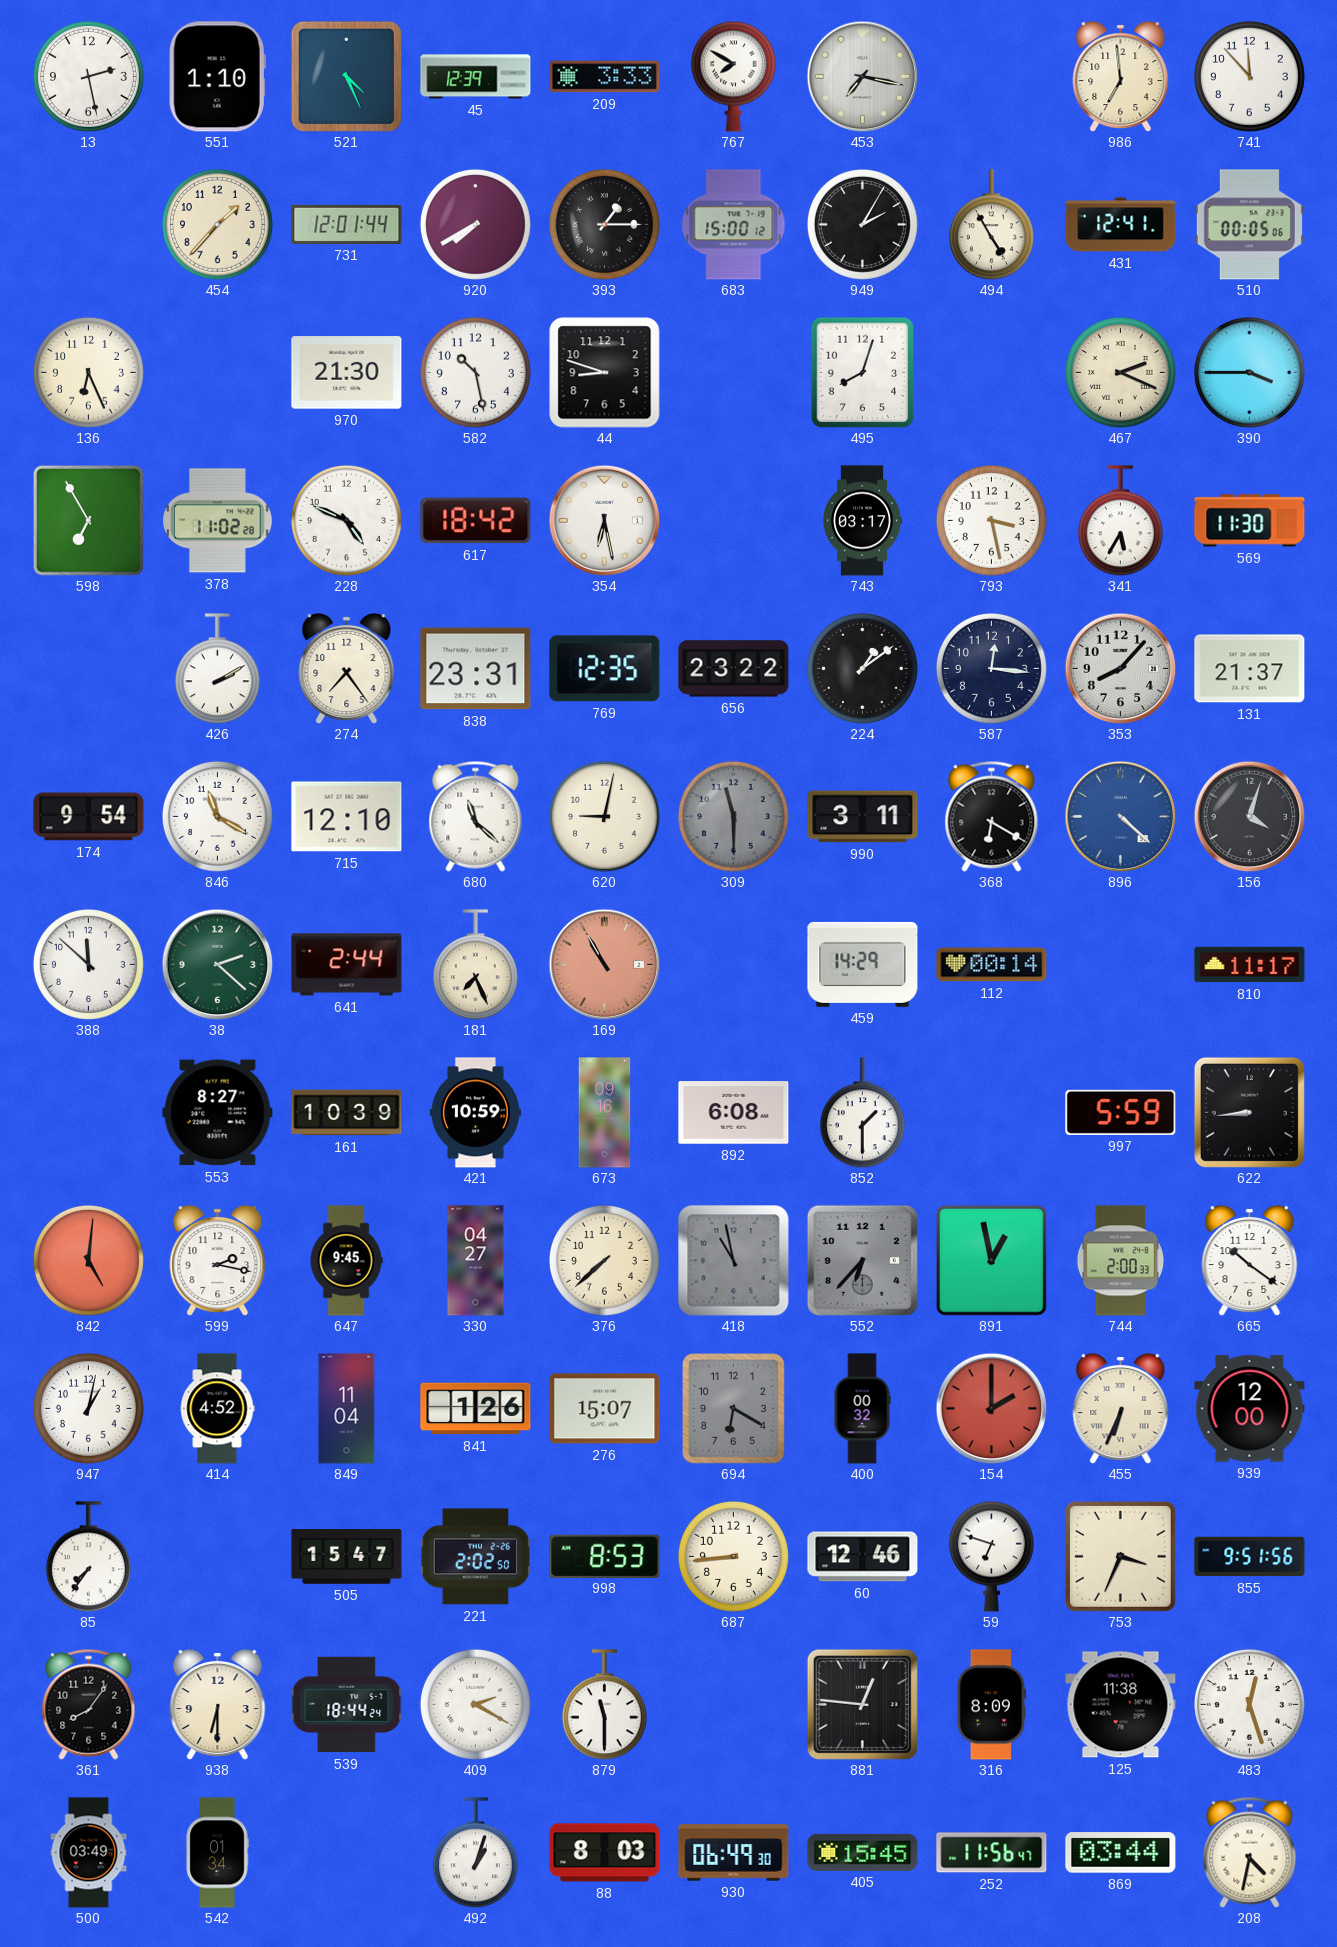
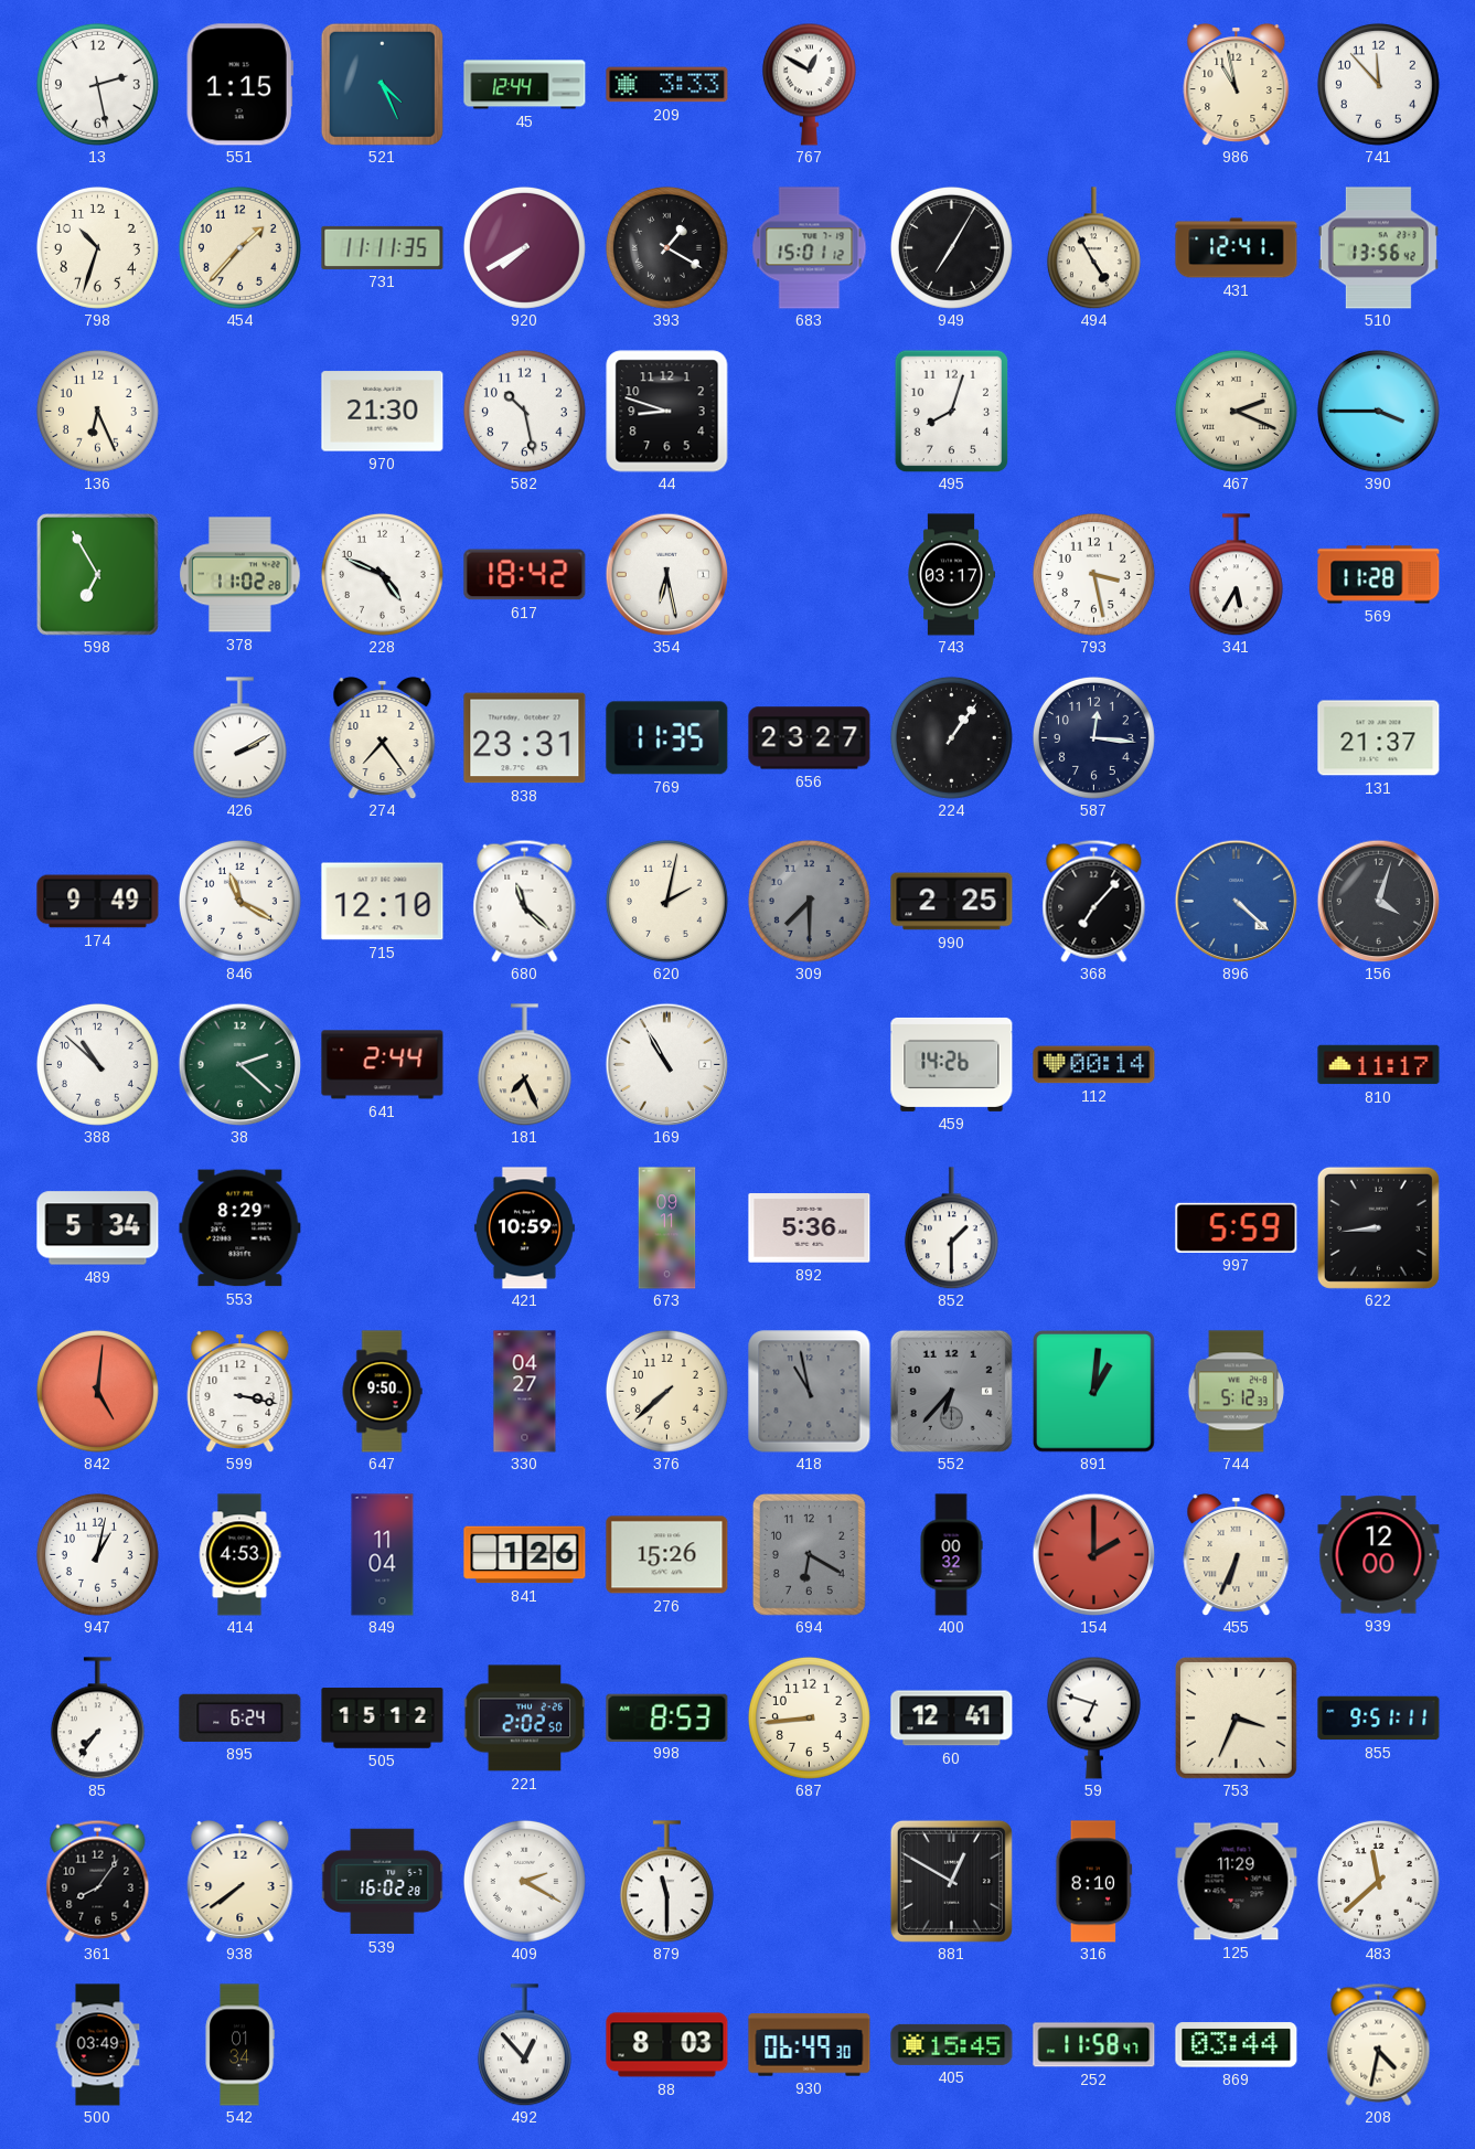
551: 1:10 -> 1:15
45: 12:39 -> 12:44
767: 7:50 -> 12:50
453: 7:17 -> none
986: 6:59 -> 10:58
798: none -> 10:33
731: 12:01 -> 11:11
393: 1:15 -> 1:20
683: 15:00 -> 15:01
949: 2:05 -> 7:05
510: 00:05 -> 13:56
569: 11:30 -> 11:28
769: 12:35 -> 11:35
656: 23:22 -> 23:27
224: 1:09 -> 1:06
353: 8:07 -> none
174: 9:54 -> 9:49
620: 9:02 -> 2:02
309: 11:30 -> 7:30
990: 3:11 -> 2:25
368: 6:20 -> 7:07
388: 11:52 -> 10:52
169 dial: salmon -> white
459: 14:29 -> 14:26
489: none -> 5:34
553: 8:27 -> 8:29
161: 10:39 -> none
673: 09:16 -> 09:11
892: 6:08 -> 5:36
599: 2:17 -> 3:17
647: 9:45 -> 9:50
891: 12:58 -> 1:01
744: 2:00 -> 5:12
665: 10:21 -> none
414: 4:52 -> 4:53
276: 15:07 -> 15:26
895: none -> 6:24
505: 15:47 -> 15:12
60: 12:46 -> 12:41
855: 9:51:56 -> 9:51:11
938: 6:30 -> 7:39
539: 18:44 -> 16:02
881: 12:46 -> 12:50
316: 8:09 -> 8:10
125: 11:38 -> 11:29
483: 12:27 -> 11:38
492: 1:03 -> 12:53
252: 11:56 -> 11:58
